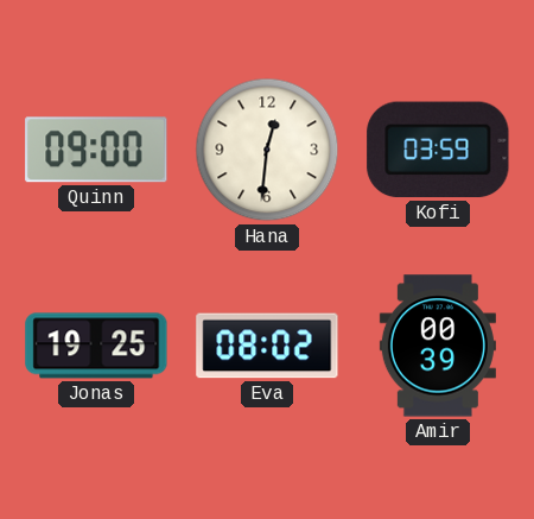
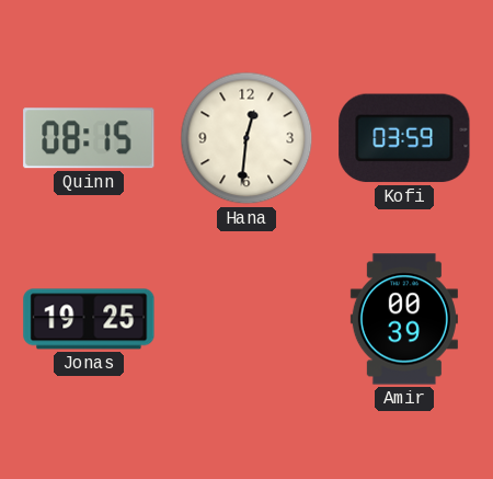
Quinn: 09:00 -> 08:15
Eva: 08:02 -> none
